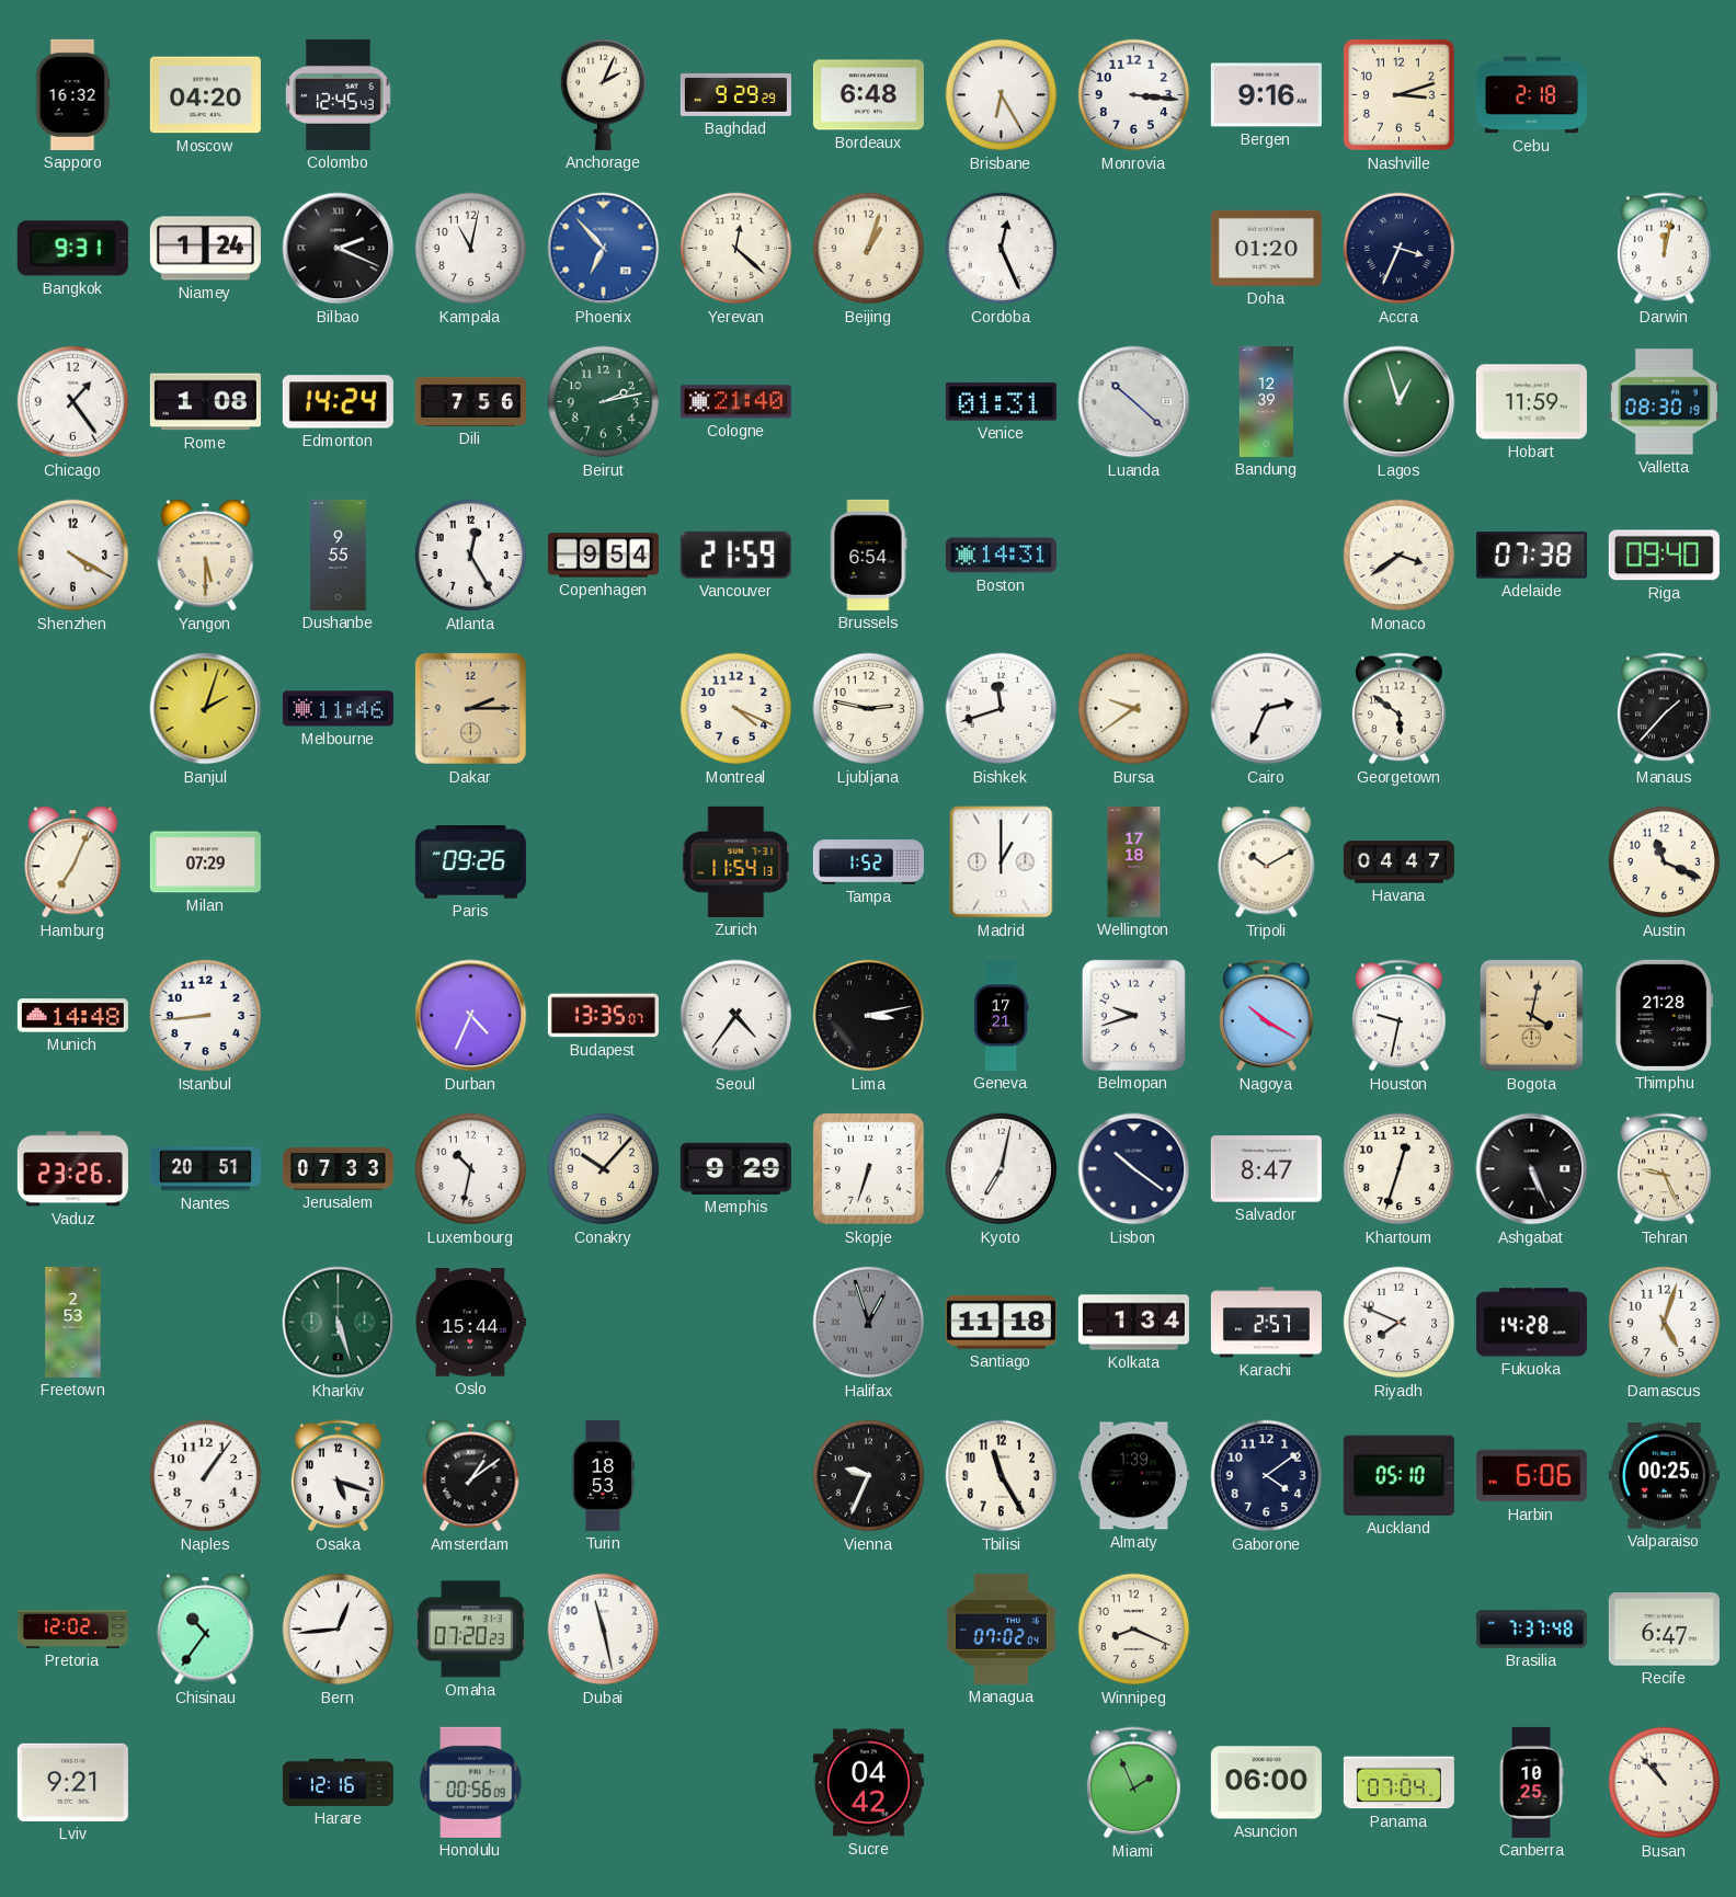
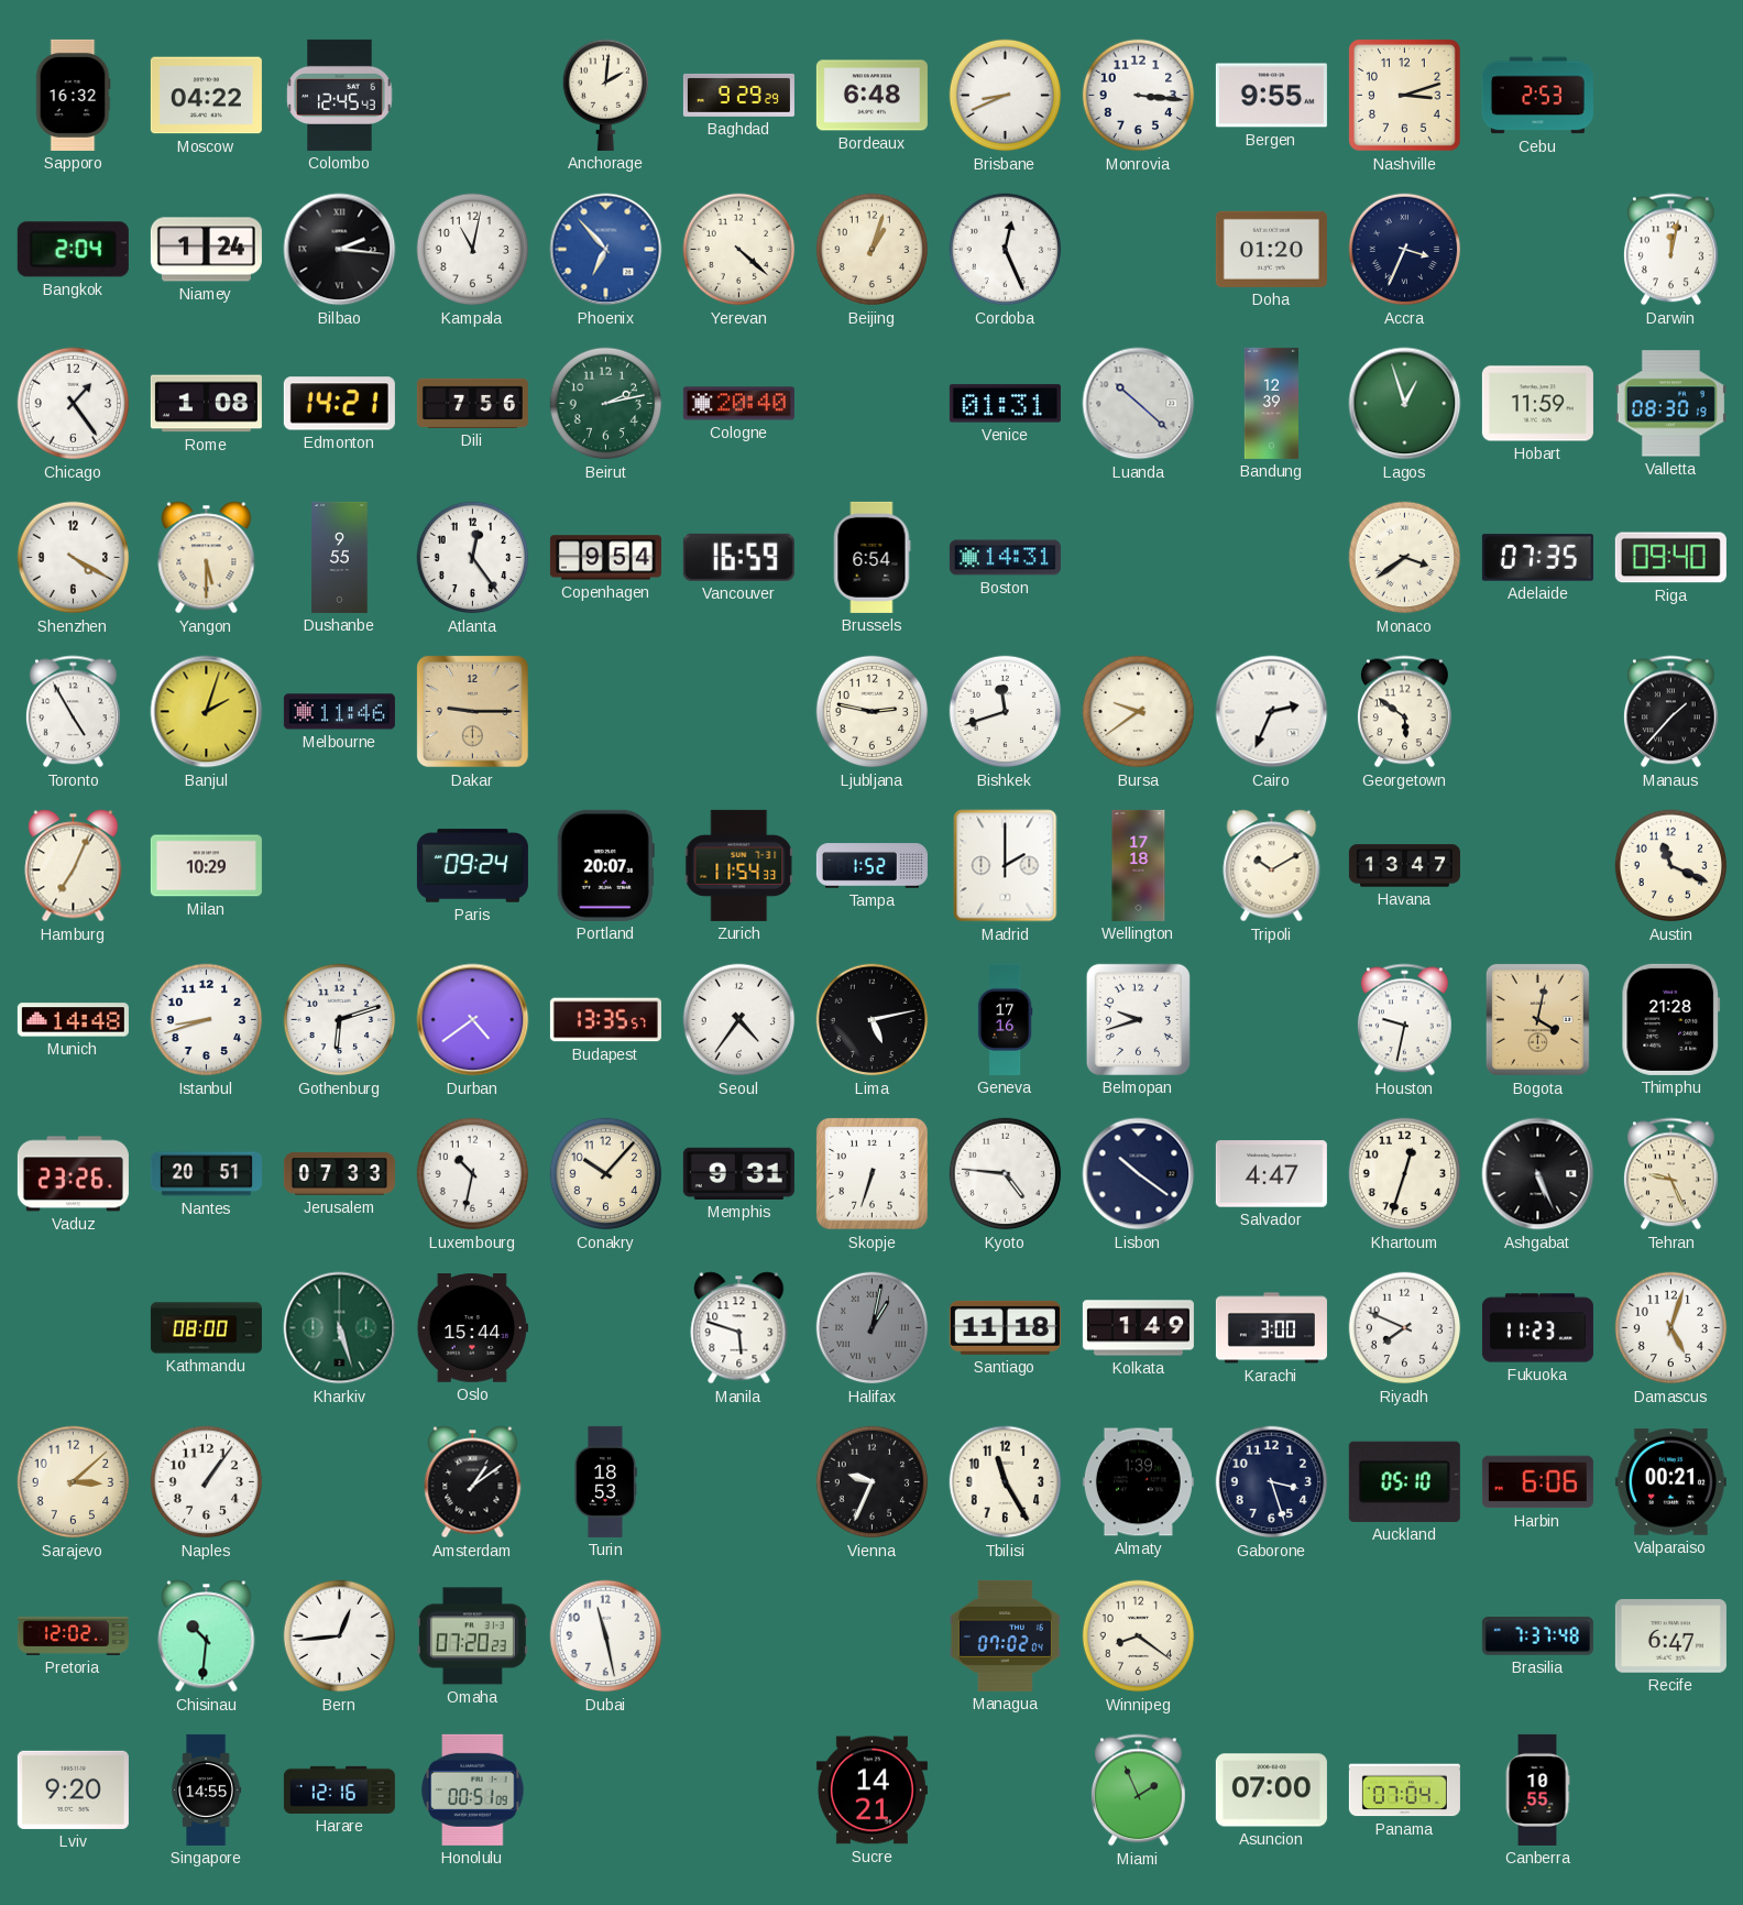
Moscow: 04:20 -> 04:22
Anchorage: 2:04 -> 2:01
Brisbane: 6:25 -> 8:41
Bergen: 9:16 -> 9:55
Cebu: 2:18 -> 2:53
Bangkok: 9:31 -> 2:04
Bilbao: 2:19 -> 2:16
Yerevan: 12:22 -> 4:22
Edmonton: 14:24 -> 14:21
Cologne: 21:40 -> 20:40
Atlanta: 12:25 -> 12:24
Vancouver: 21:59 -> 16:59
Adelaide: 07:38 -> 07:35
Toronto: none -> 4:55
Dakar: 2:15 -> 9:15
Montreal: 4:19 -> none
Milan: 07:29 -> 10:29
Paris: 09:26 -> 09:24
Portland: none -> 20:07
Zurich: 11:54:13 -> 11:54:33
Madrid: 1:00 -> 2:00
Havana: 04:47 -> 13:47
Istanbul: 8:44 -> 8:42
Gothenburg: none -> 6:12
Durban: 4:34 -> 4:39
Budapest: 13:35:07 -> 13:35:57
Lima: 3:13 -> 5:13
Geneva: 17:21 -> 17:16
Nagoya: 10:20 -> none
Memphis: 9:29 -> 9:31
Kyoto: 7:02 -> 4:46
Salvador: 8:47 -> 4:47
Freetown: 2:53 -> none
Kathmandu: none -> 08:00
Manila: none -> 5:48
Halifax: 12:57 -> 1:02
Kolkata: 1:34 -> 1:49
Karachi: 2:57 -> 3:00
Fukuoka: 14:28 -> 11:23
Sarajevo: none -> 3:08
Osaka: 5:18 -> none
Gaborone: 4:09 -> 3:27
Valparaiso: 00:25 -> 00:21
Chisinau: 10:36 -> 10:31
Winnipeg: 8:19 -> 8:21
Lviv: 9:21 -> 9:20
Singapore: none -> 14:55
Honolulu: 00:56 -> 00:51
Sucre: 04:42 -> 14:21
Asuncion: 06:00 -> 07:00
Canberra: 10:25 -> 10:55
Busan: 10:53 -> none
